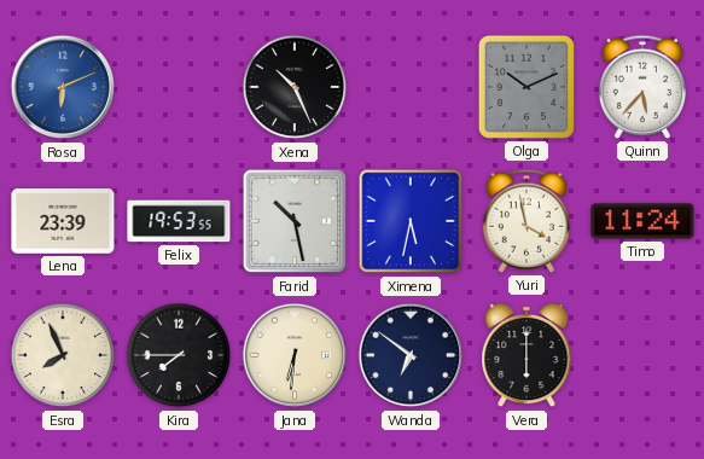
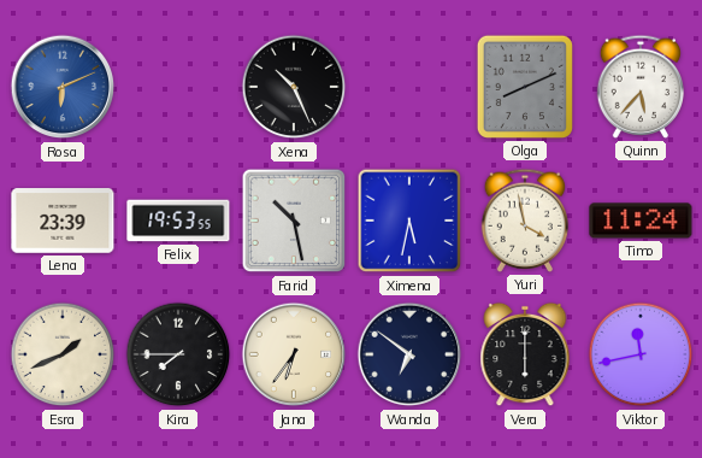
Olga: 10:11 -> 8:11
Esra: 7:56 -> 1:41
Jana: 6:31 -> 6:36
Viktor: none -> 11:43
